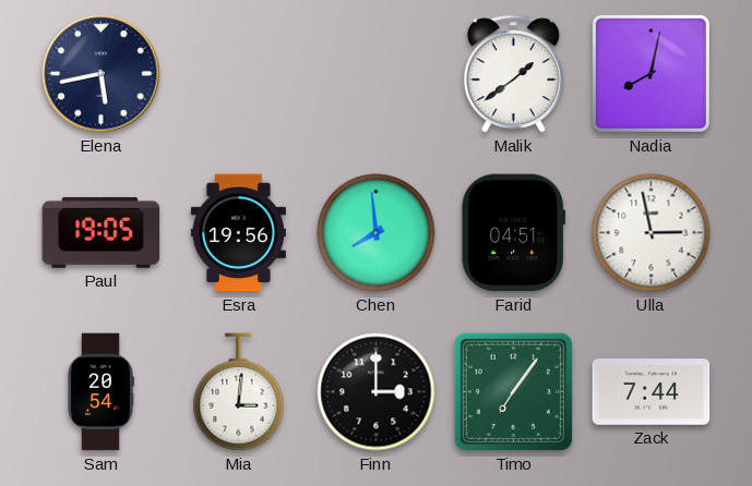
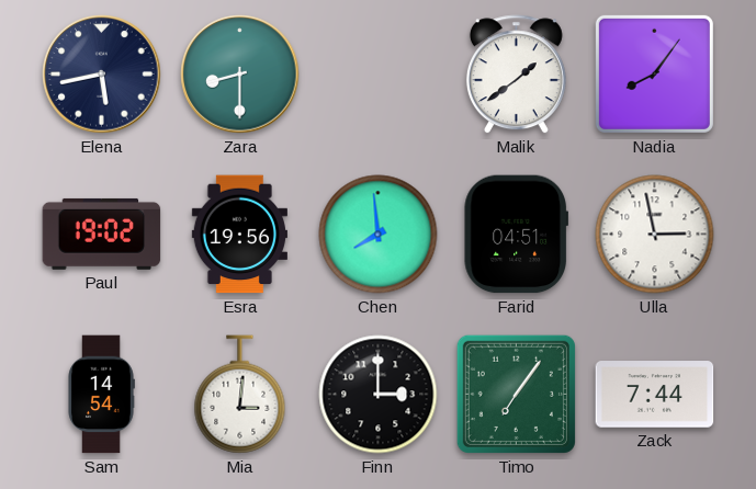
Zara: none -> 8:30
Nadia: 8:02 -> 8:06
Paul: 19:05 -> 19:02
Sam: 20:54 -> 14:54
